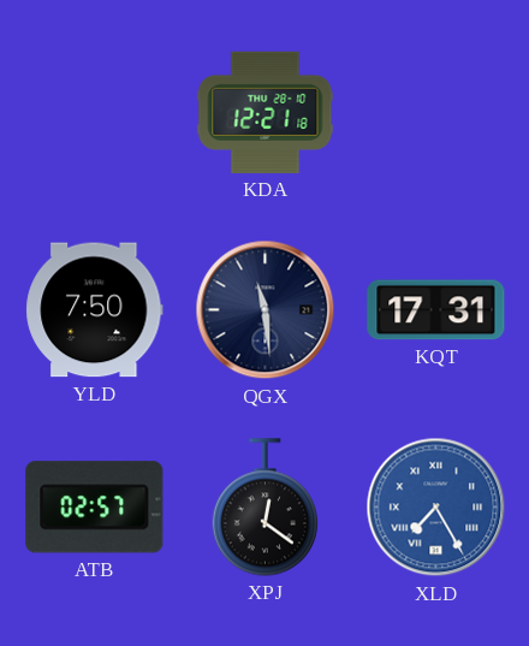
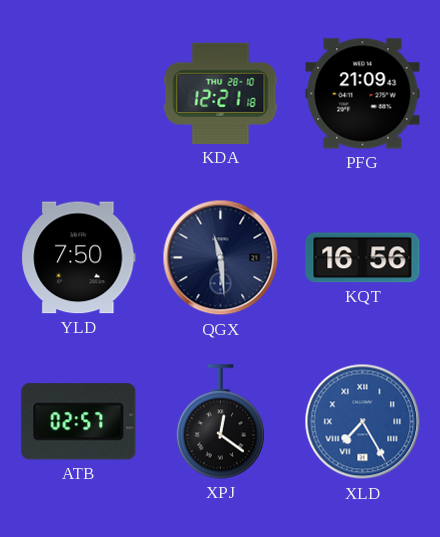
PFG: none -> 21:09
KQT: 17:31 -> 16:56
